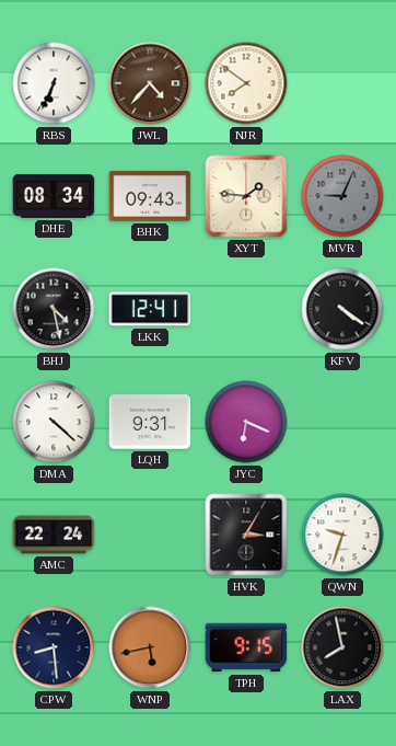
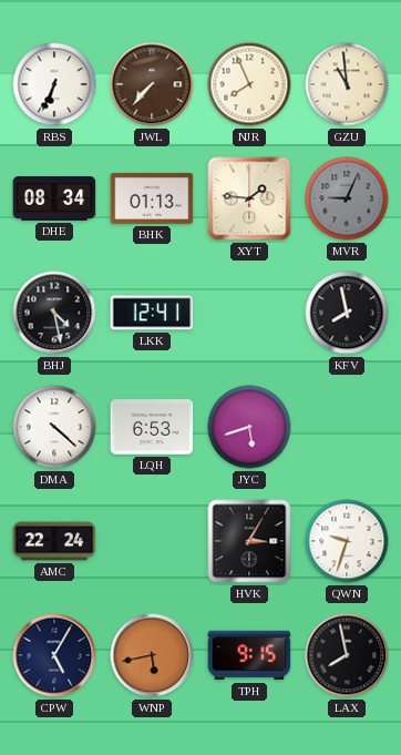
JWL: 4:37 -> 7:37
NJR: 7:51 -> 7:56
GZU: none -> 10:59
BHK: 09:43 -> 01:13
KFV: 4:21 -> 7:58
LQH: 9:31 -> 6:53
JYC: 6:19 -> 5:42
CPW: 8:29 -> 5:05
